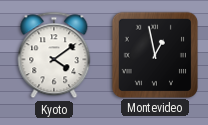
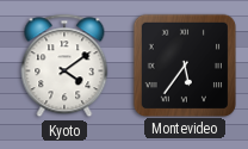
Montevideo: 12:58 -> 5:36
